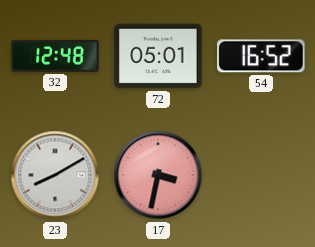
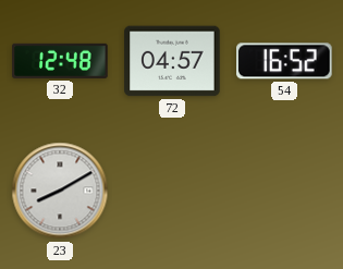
72: 05:01 -> 04:57
17: 3:32 -> none
